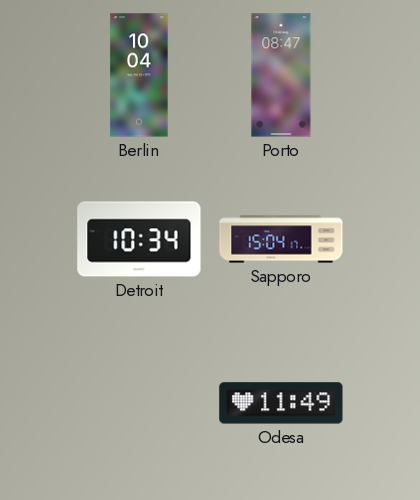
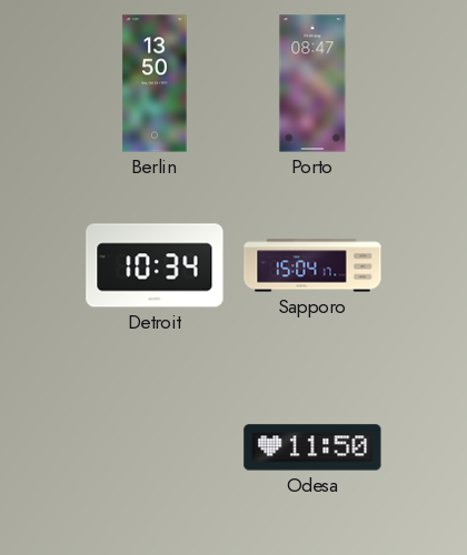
Berlin: 10:04 -> 13:50
Odesa: 11:49 -> 11:50
